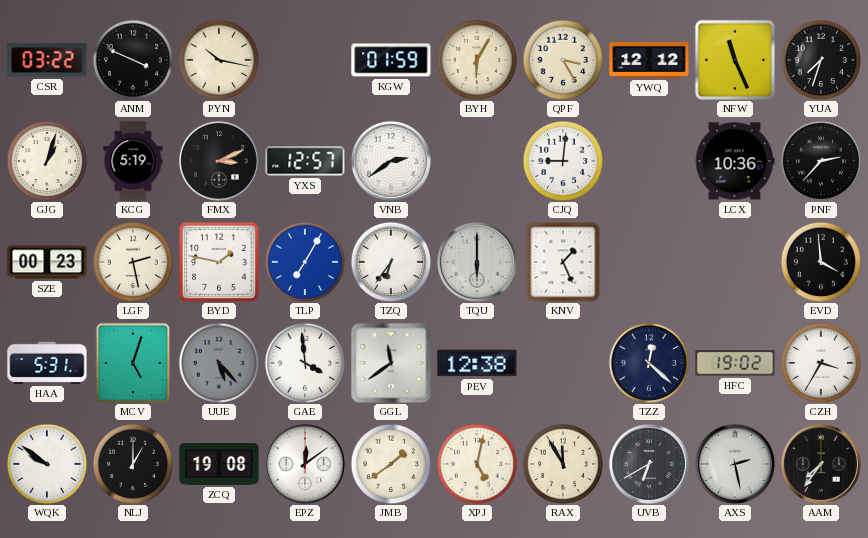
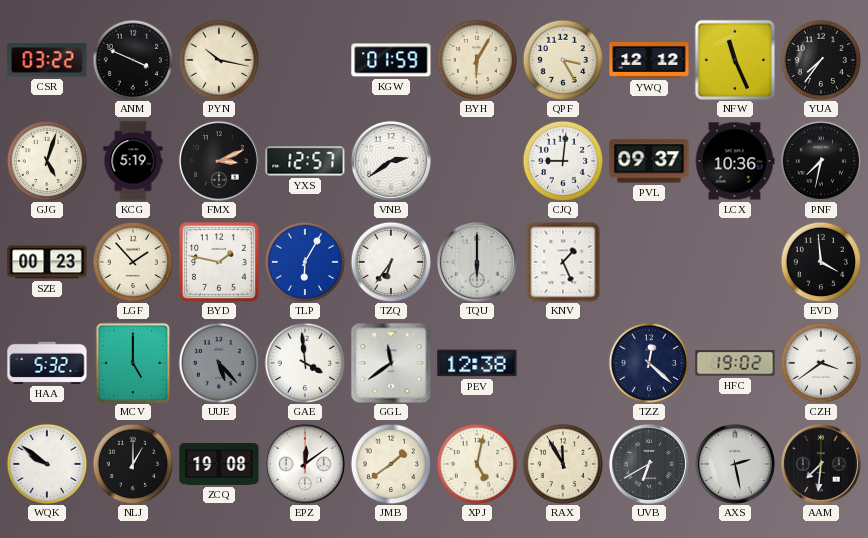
YUA: 7:33 -> 7:36
GJG: 1:03 -> 5:03
PVL: none -> 09:37
PNF: 2:37 -> 7:32
LGF: 2:28 -> 1:53
TLP: 7:05 -> 6:05
HAA: 5:31 -> 5:32
MCV: 5:03 -> 5:00
CZH: 3:35 -> 3:39
AAM: 7:36 -> 7:31
